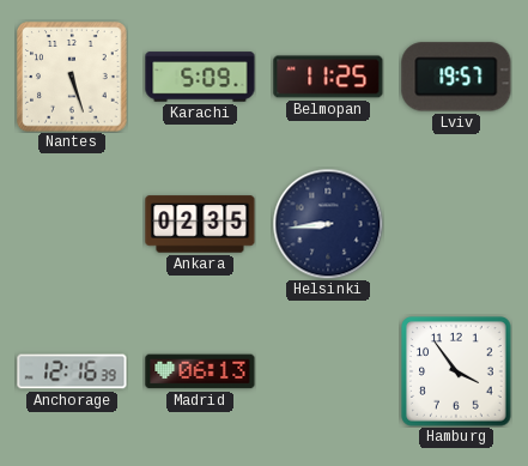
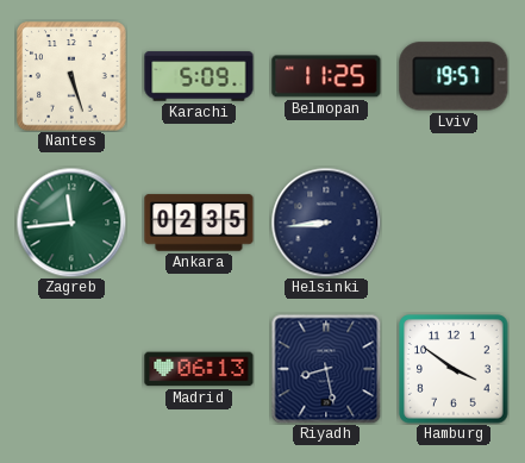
Zagreb: none -> 11:44
Anchorage: 12:16 -> none
Riyadh: none -> 8:28
Hamburg: 3:54 -> 3:51
